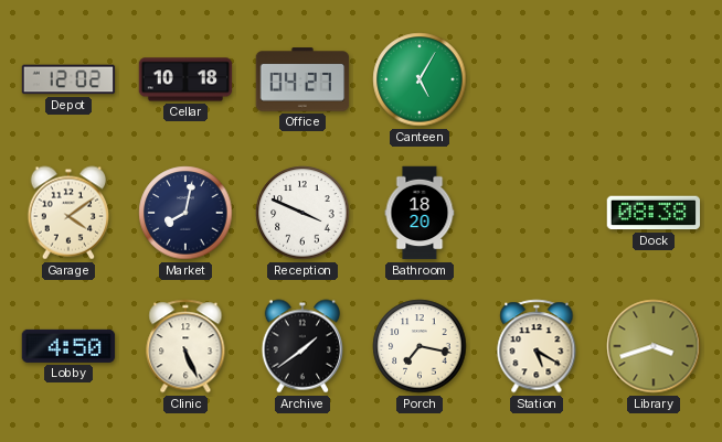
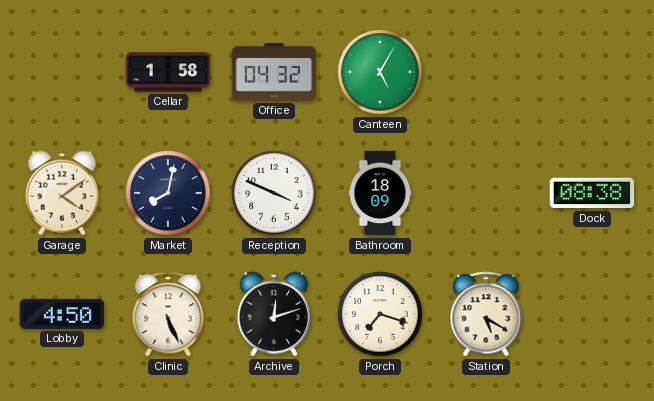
Depot: 12:02 -> none
Cellar: 10:18 -> 1:58
Office: 04:27 -> 04:32
Bathroom: 18:20 -> 18:09
Archive: 1:39 -> 12:12
Porch: 7:17 -> 7:18
Library: 3:42 -> none
